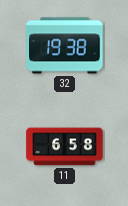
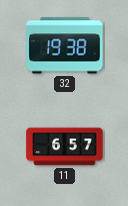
11: 6:58 -> 6:57
